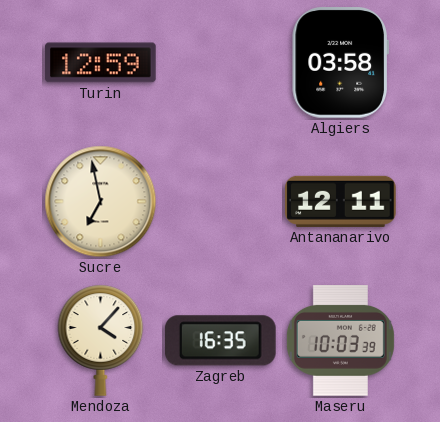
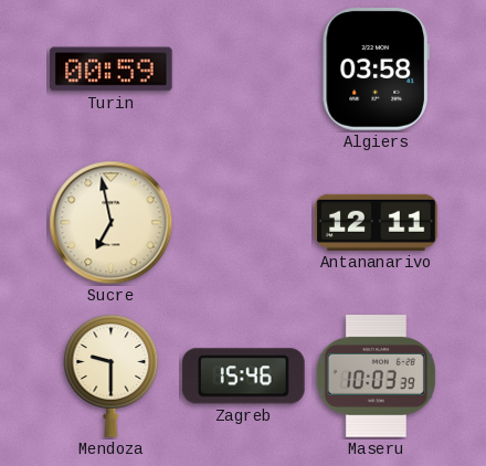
Turin: 12:59 -> 00:59
Mendoza: 4:07 -> 9:30
Zagreb: 16:35 -> 15:46
